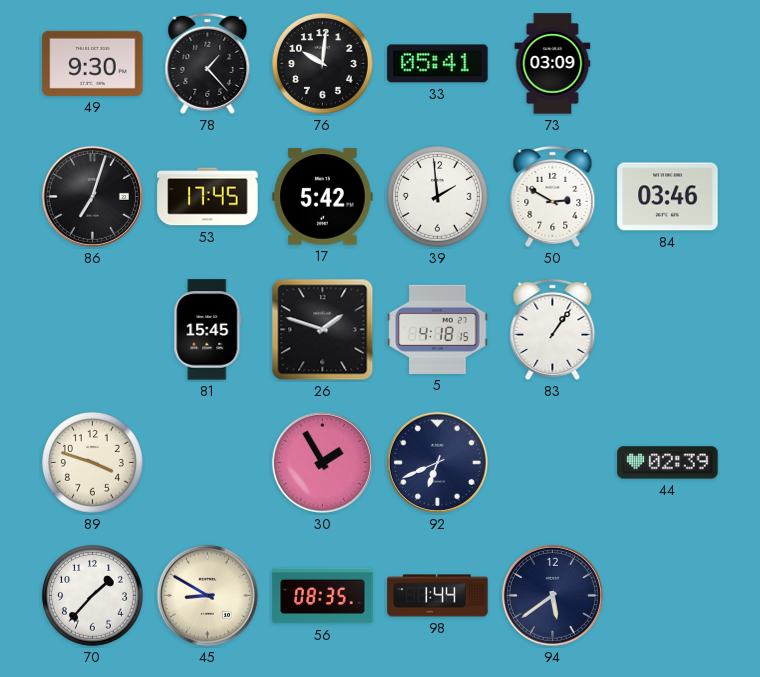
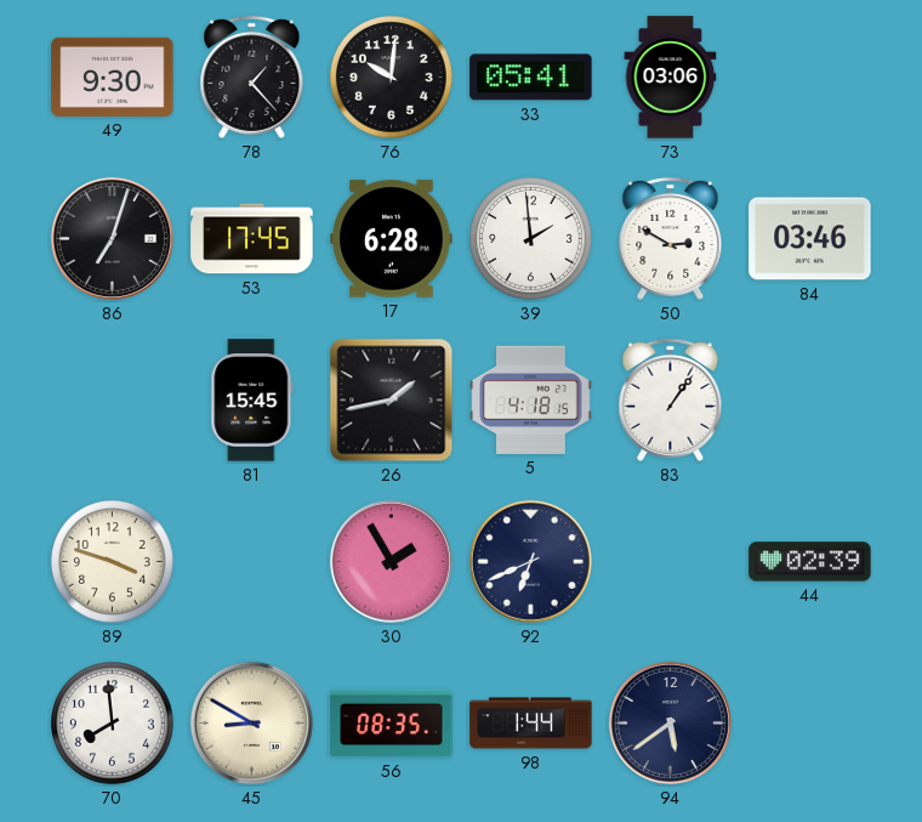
73: 03:09 -> 03:06
17: 5:42 -> 6:28
26: 1:48 -> 1:43
70: 1:37 -> 7:59
